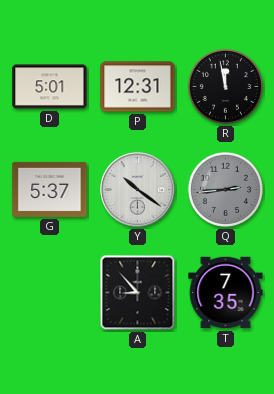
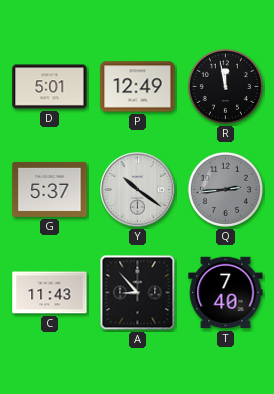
P: 12:31 -> 12:49
C: none -> 11:43
T: 7:35 -> 7:40
